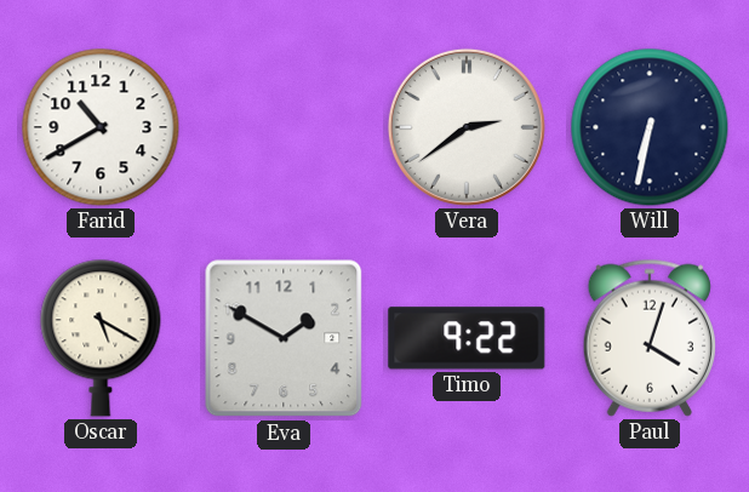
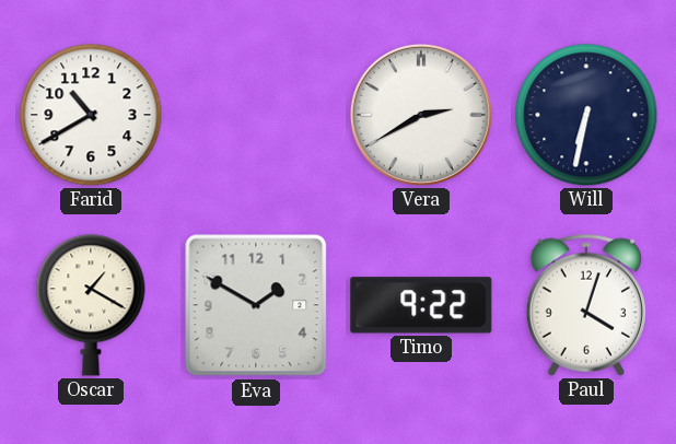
Vera: 2:39 -> 2:40
Oscar: 5:20 -> 1:20
